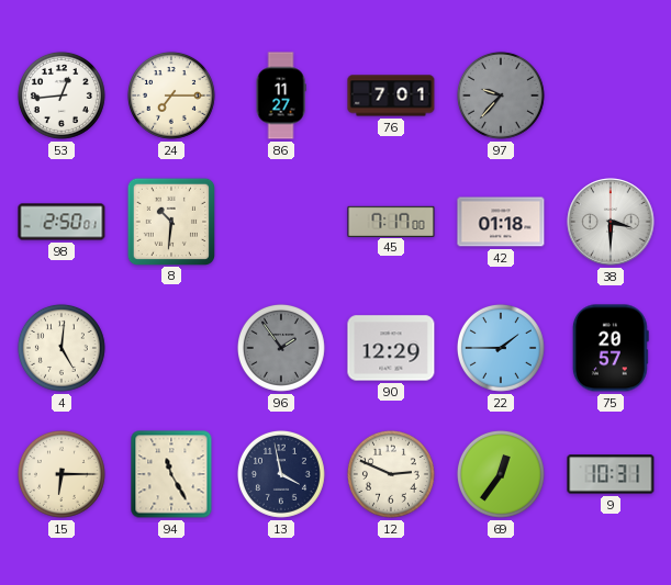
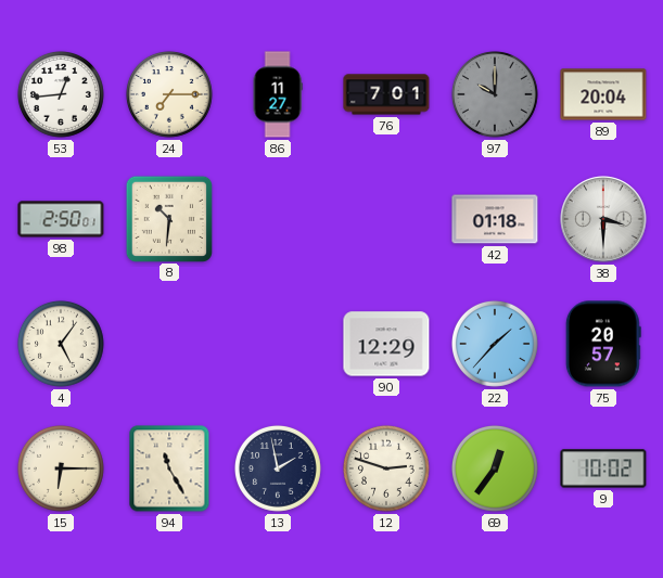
97: 9:37 -> 10:00
89: none -> 20:04
45: 7:17 -> none
4: 5:01 -> 5:06
96: 1:54 -> none
22: 1:45 -> 1:37
13: 3:58 -> 1:58
12: 2:49 -> 2:48
9: 10:31 -> 10:02
